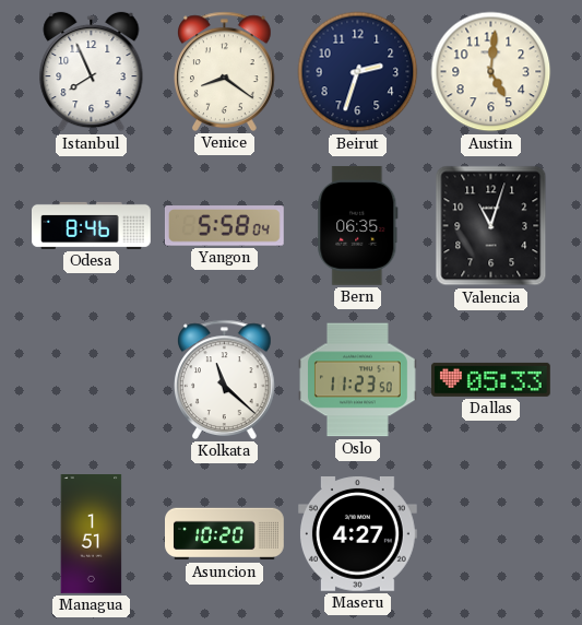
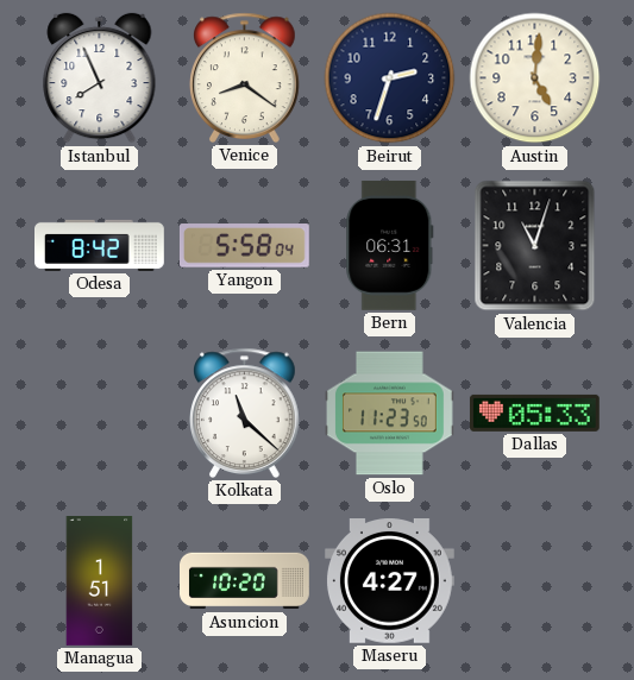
Odesa: 8:46 -> 8:42
Bern: 06:35 -> 06:31
